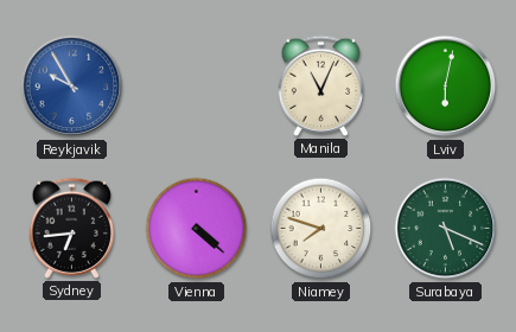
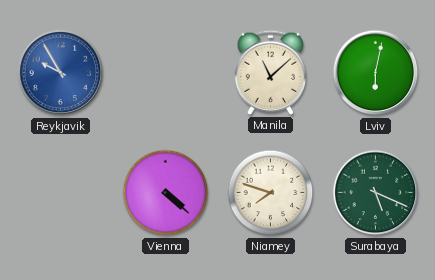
Manila: 11:04 -> 11:08
Sydney: 6:44 -> none
